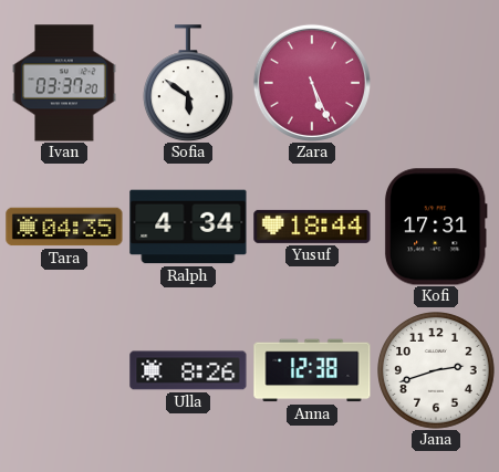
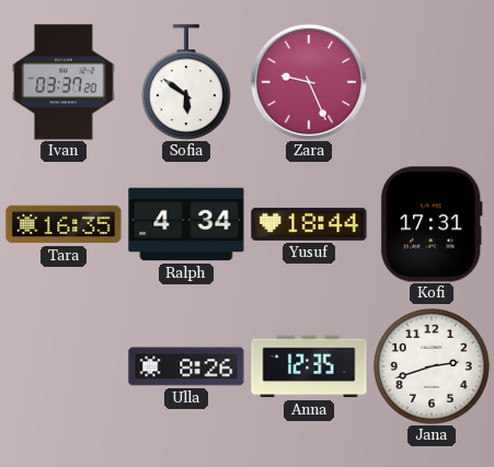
Zara: 5:26 -> 9:26
Tara: 04:35 -> 16:35
Anna: 12:38 -> 12:35
